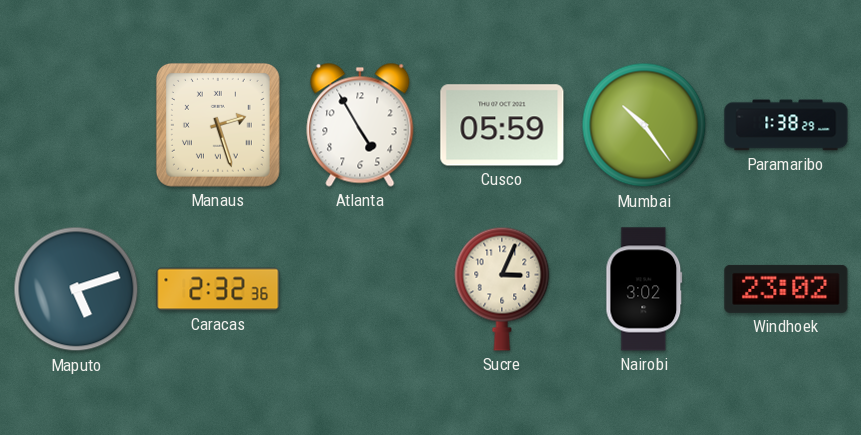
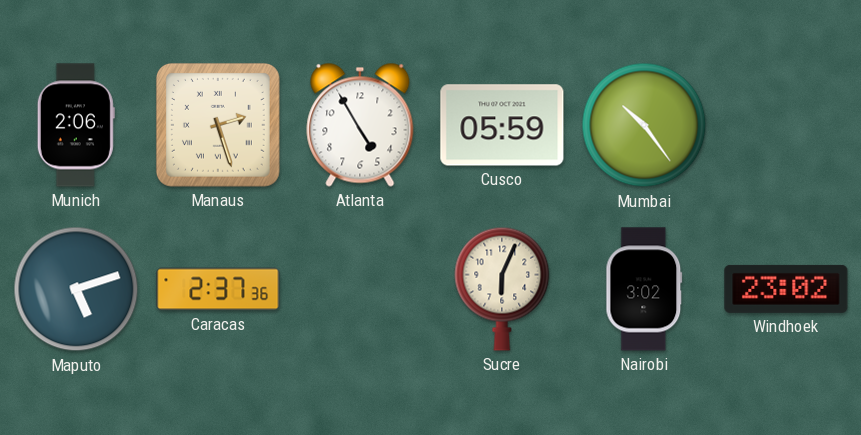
Munich: none -> 2:06
Paramaribo: 1:38 -> none
Caracas: 2:32 -> 2:37
Sucre: 3:04 -> 6:04
